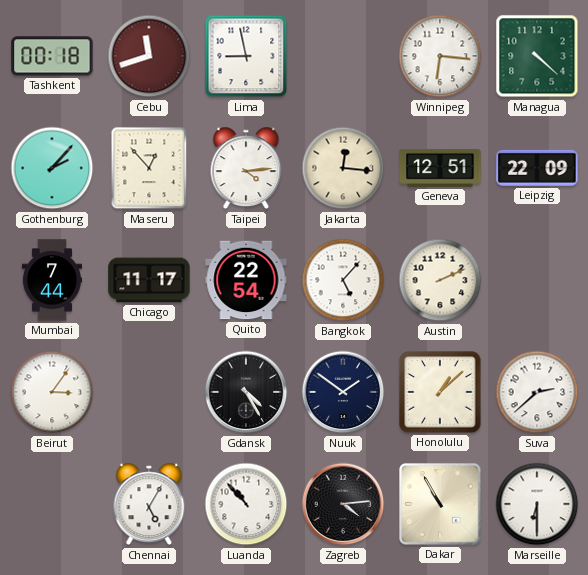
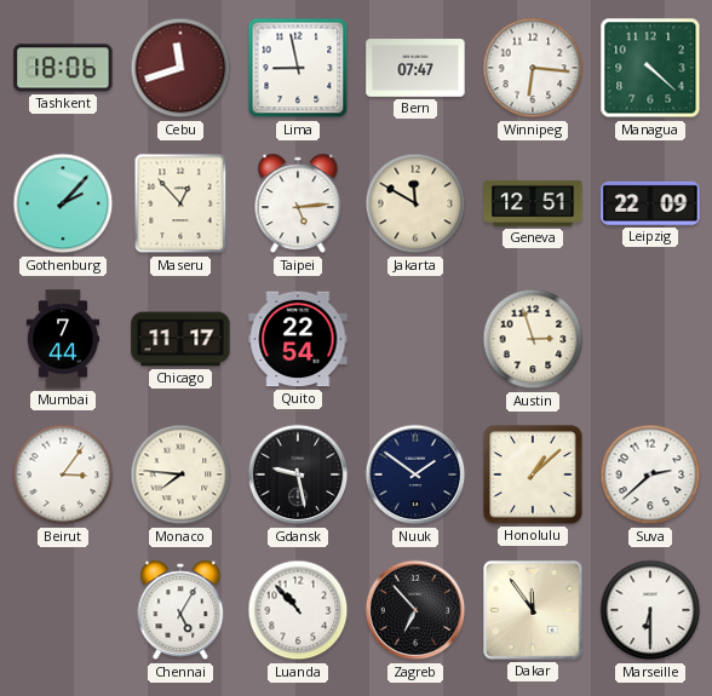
Tashkent: 00:18 -> 18:06
Bern: none -> 07:47
Taipei: 4:14 -> 5:14
Jakarta: 12:16 -> 11:50
Bangkok: 5:07 -> none
Austin: 2:11 -> 2:57
Monaco: none -> 7:46
Gdansk: 4:25 -> 9:28
Zagreb: 4:14 -> 6:53
Dakar: 10:55 -> 11:54
